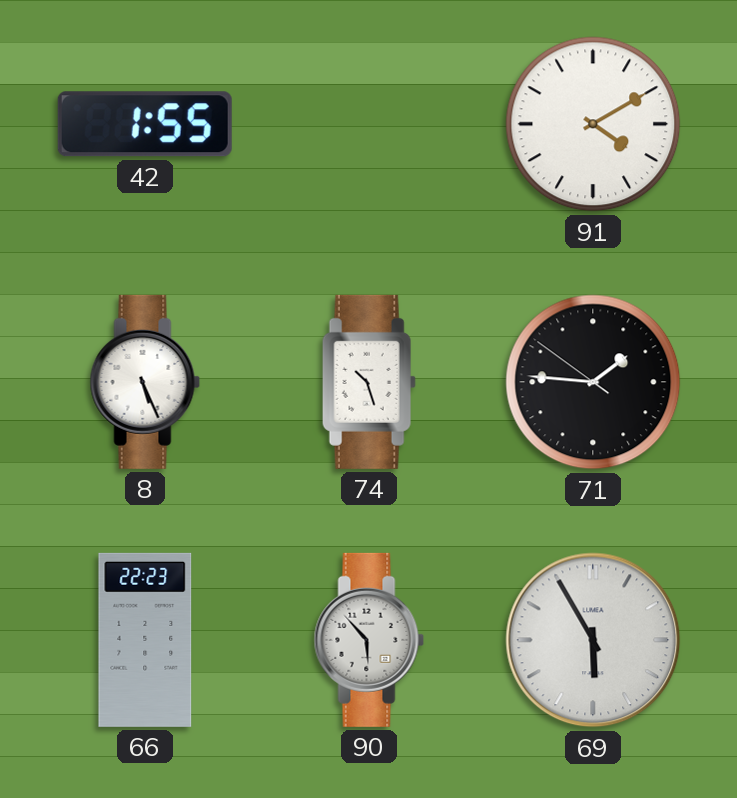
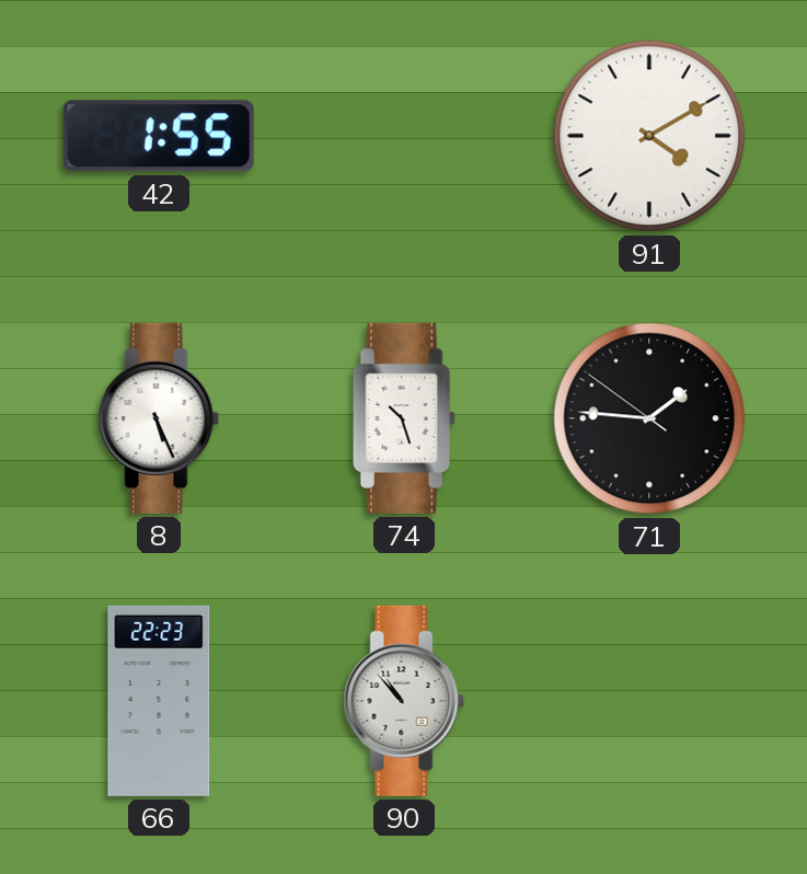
90: 5:53 -> 10:53
69: 5:55 -> none
